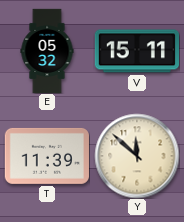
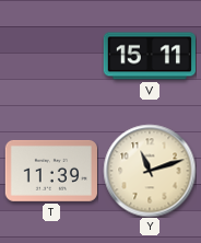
E: 05:32 -> none
Y: 11:52 -> 11:12
